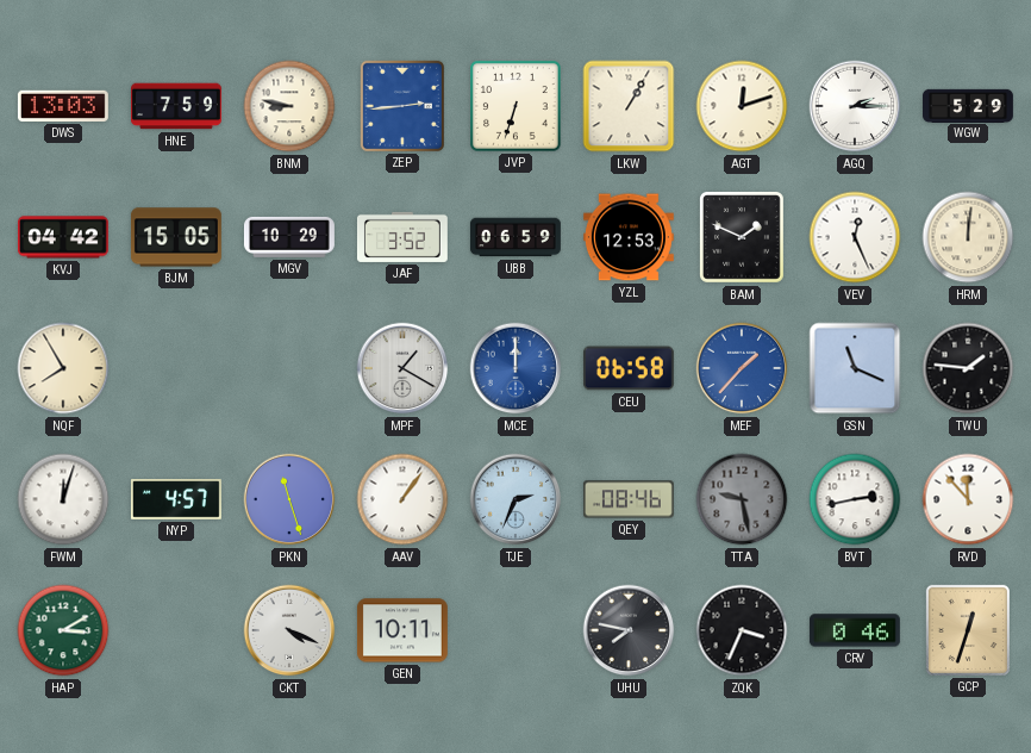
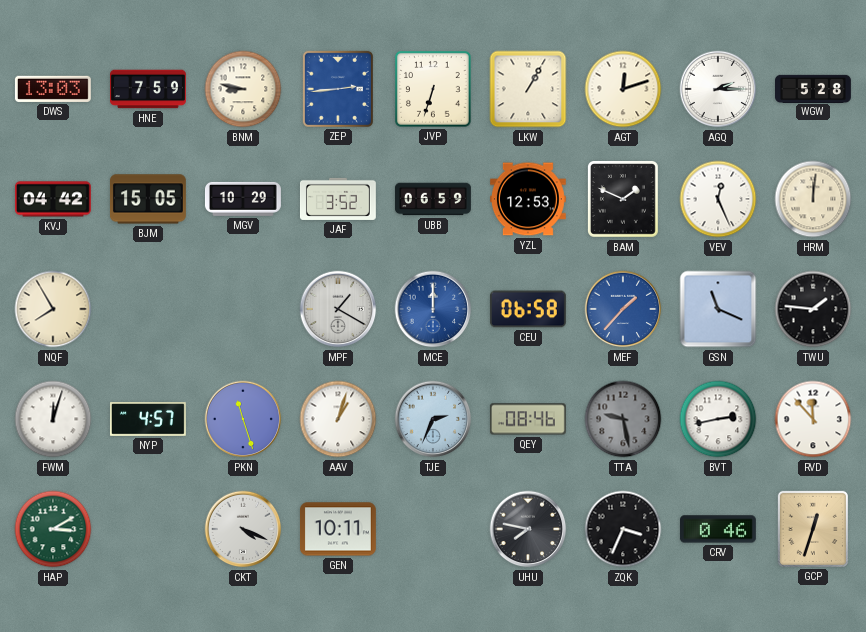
WGW: 5:29 -> 5:28
AAV: 1:06 -> 1:03
